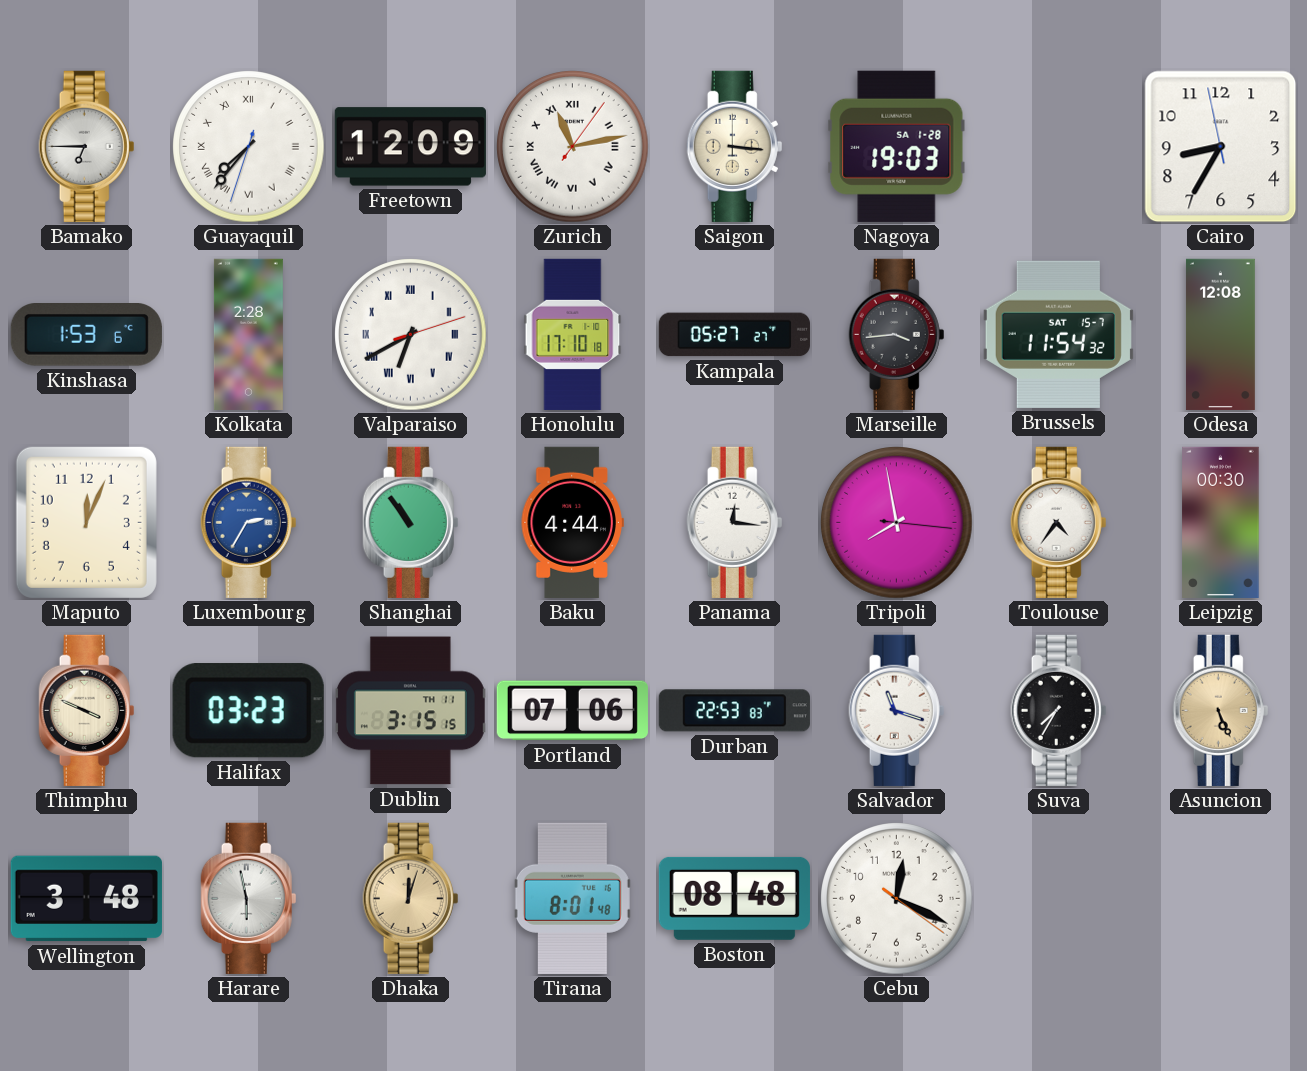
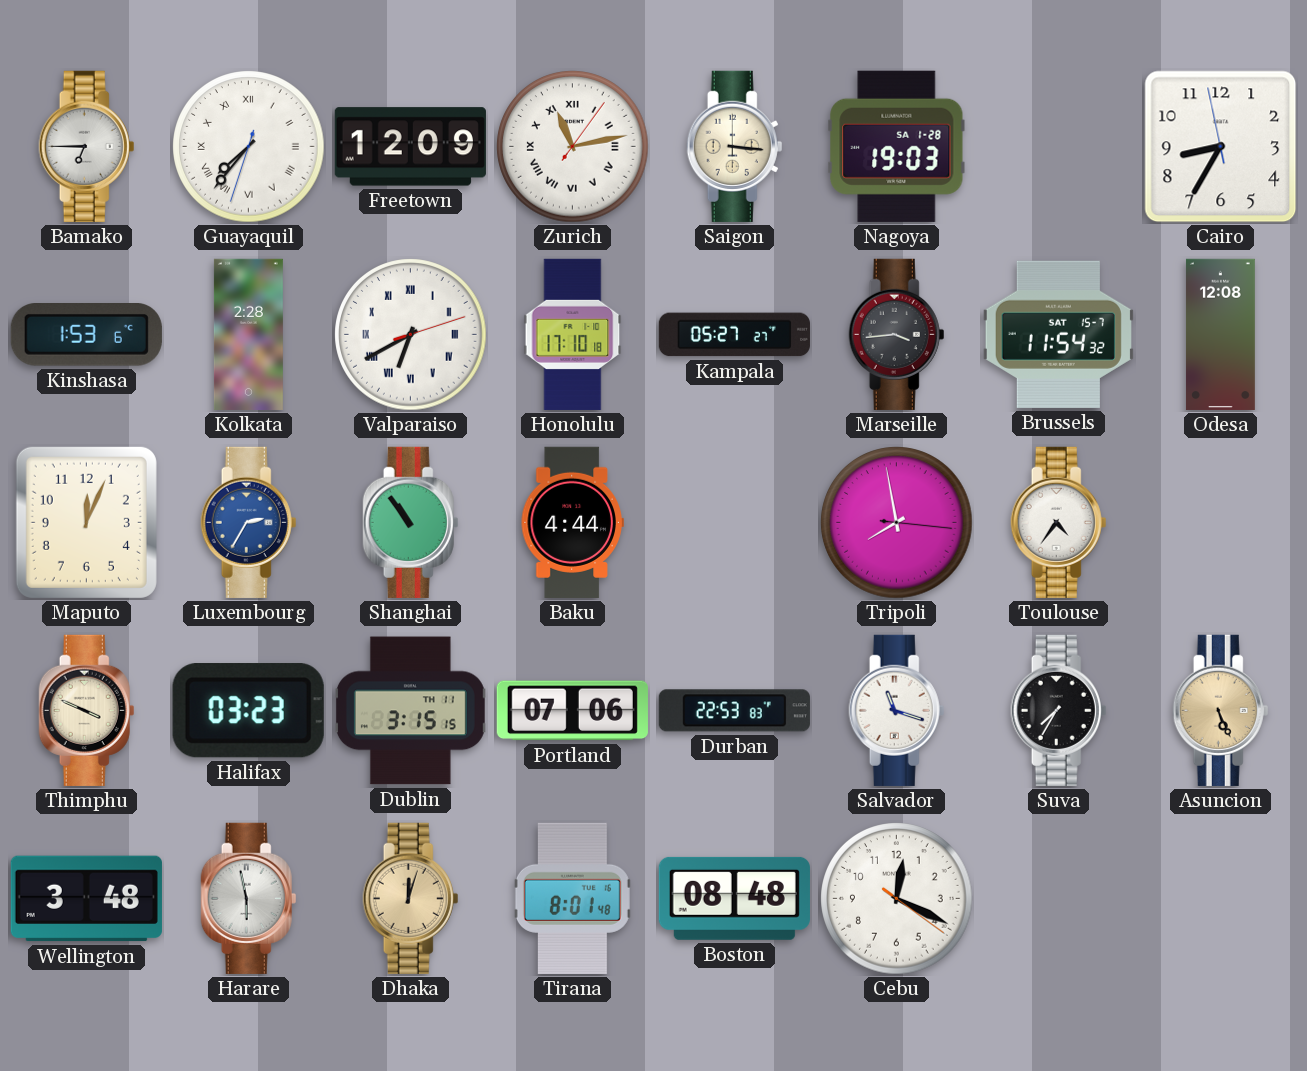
Panama: 12:16 -> none
Leipzig: 00:30 -> none
